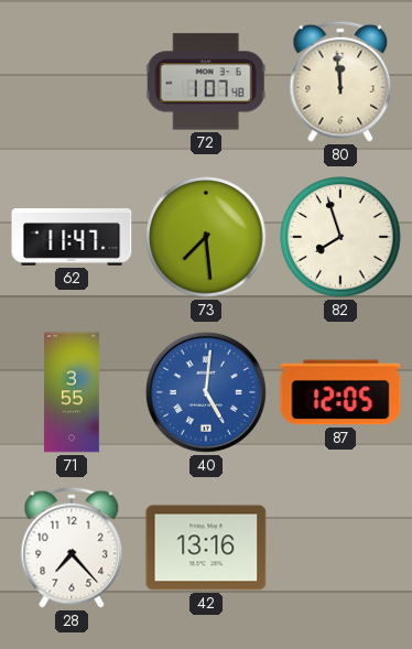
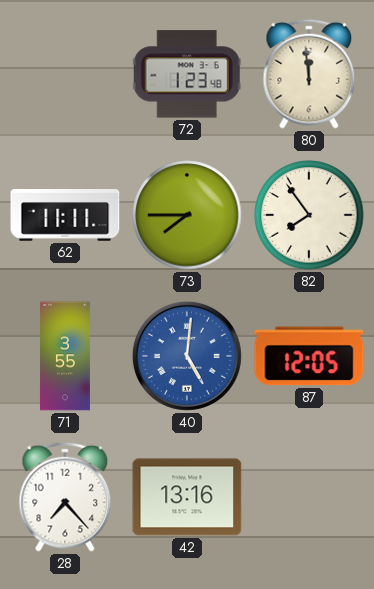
72: 1:07 -> 1:23
62: 11:47 -> 11:11
73: 7:29 -> 7:45
82: 7:57 -> 7:54
